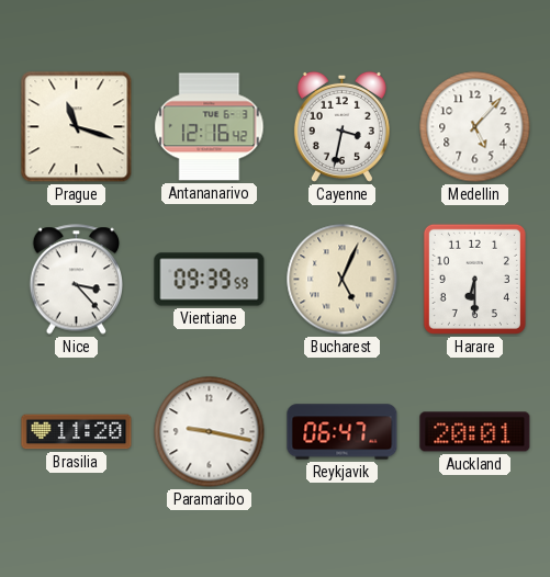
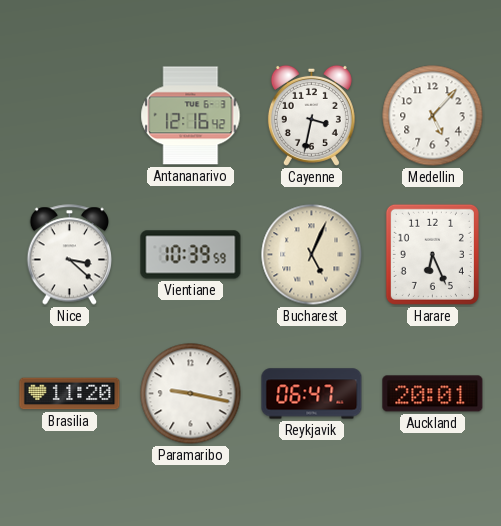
Prague: 11:18 -> none
Nice: 3:23 -> 3:22
Vientiane: 09:39 -> 10:39
Harare: 6:30 -> 6:26
